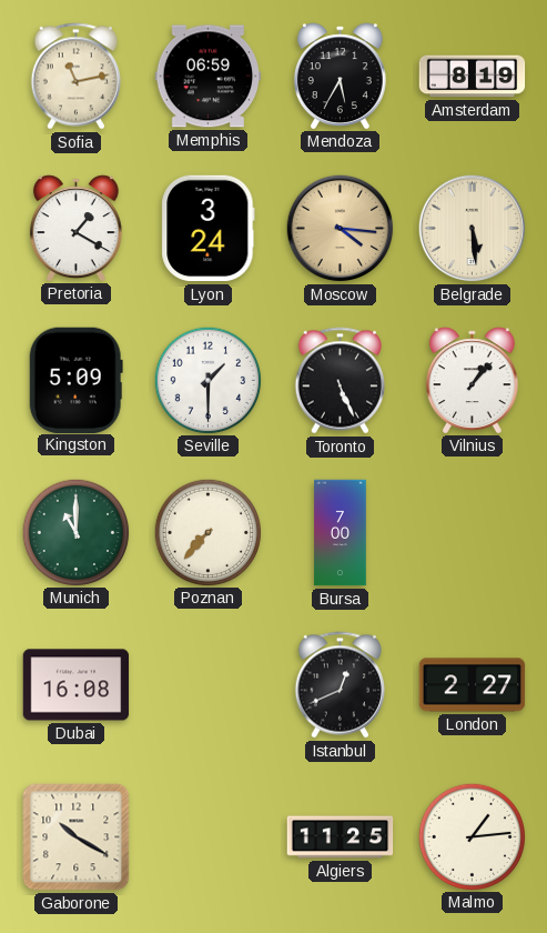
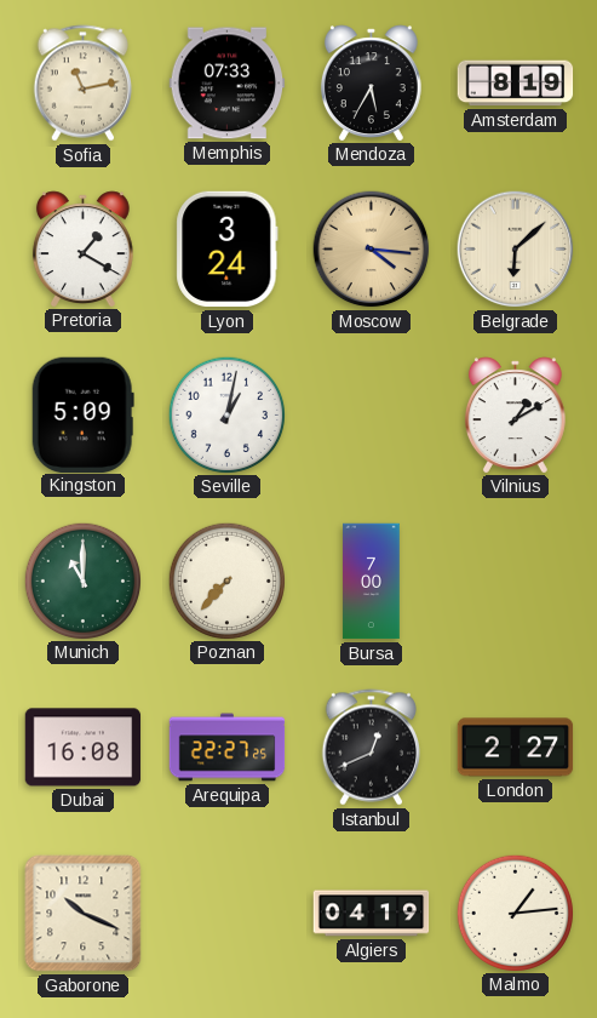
Memphis: 06:59 -> 07:33
Belgrade: 5:29 -> 6:08
Seville: 1:30 -> 1:02
Toronto: 5:26 -> none
Vilnius: 1:07 -> 1:10
Arequipa: none -> 22:27
Gaborone: 10:20 -> 10:19
Algiers: 11:25 -> 04:19
